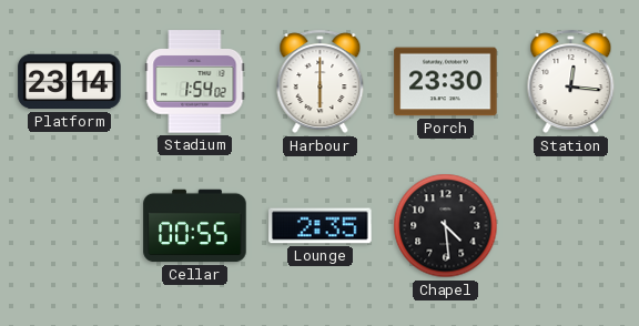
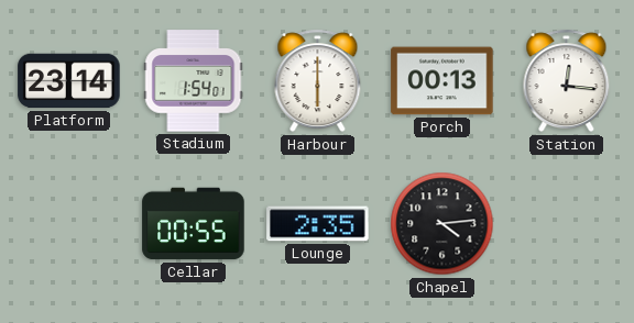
Stadium: 1:54:02 -> 1:54:01
Porch: 23:30 -> 00:13
Chapel: 4:29 -> 4:14
